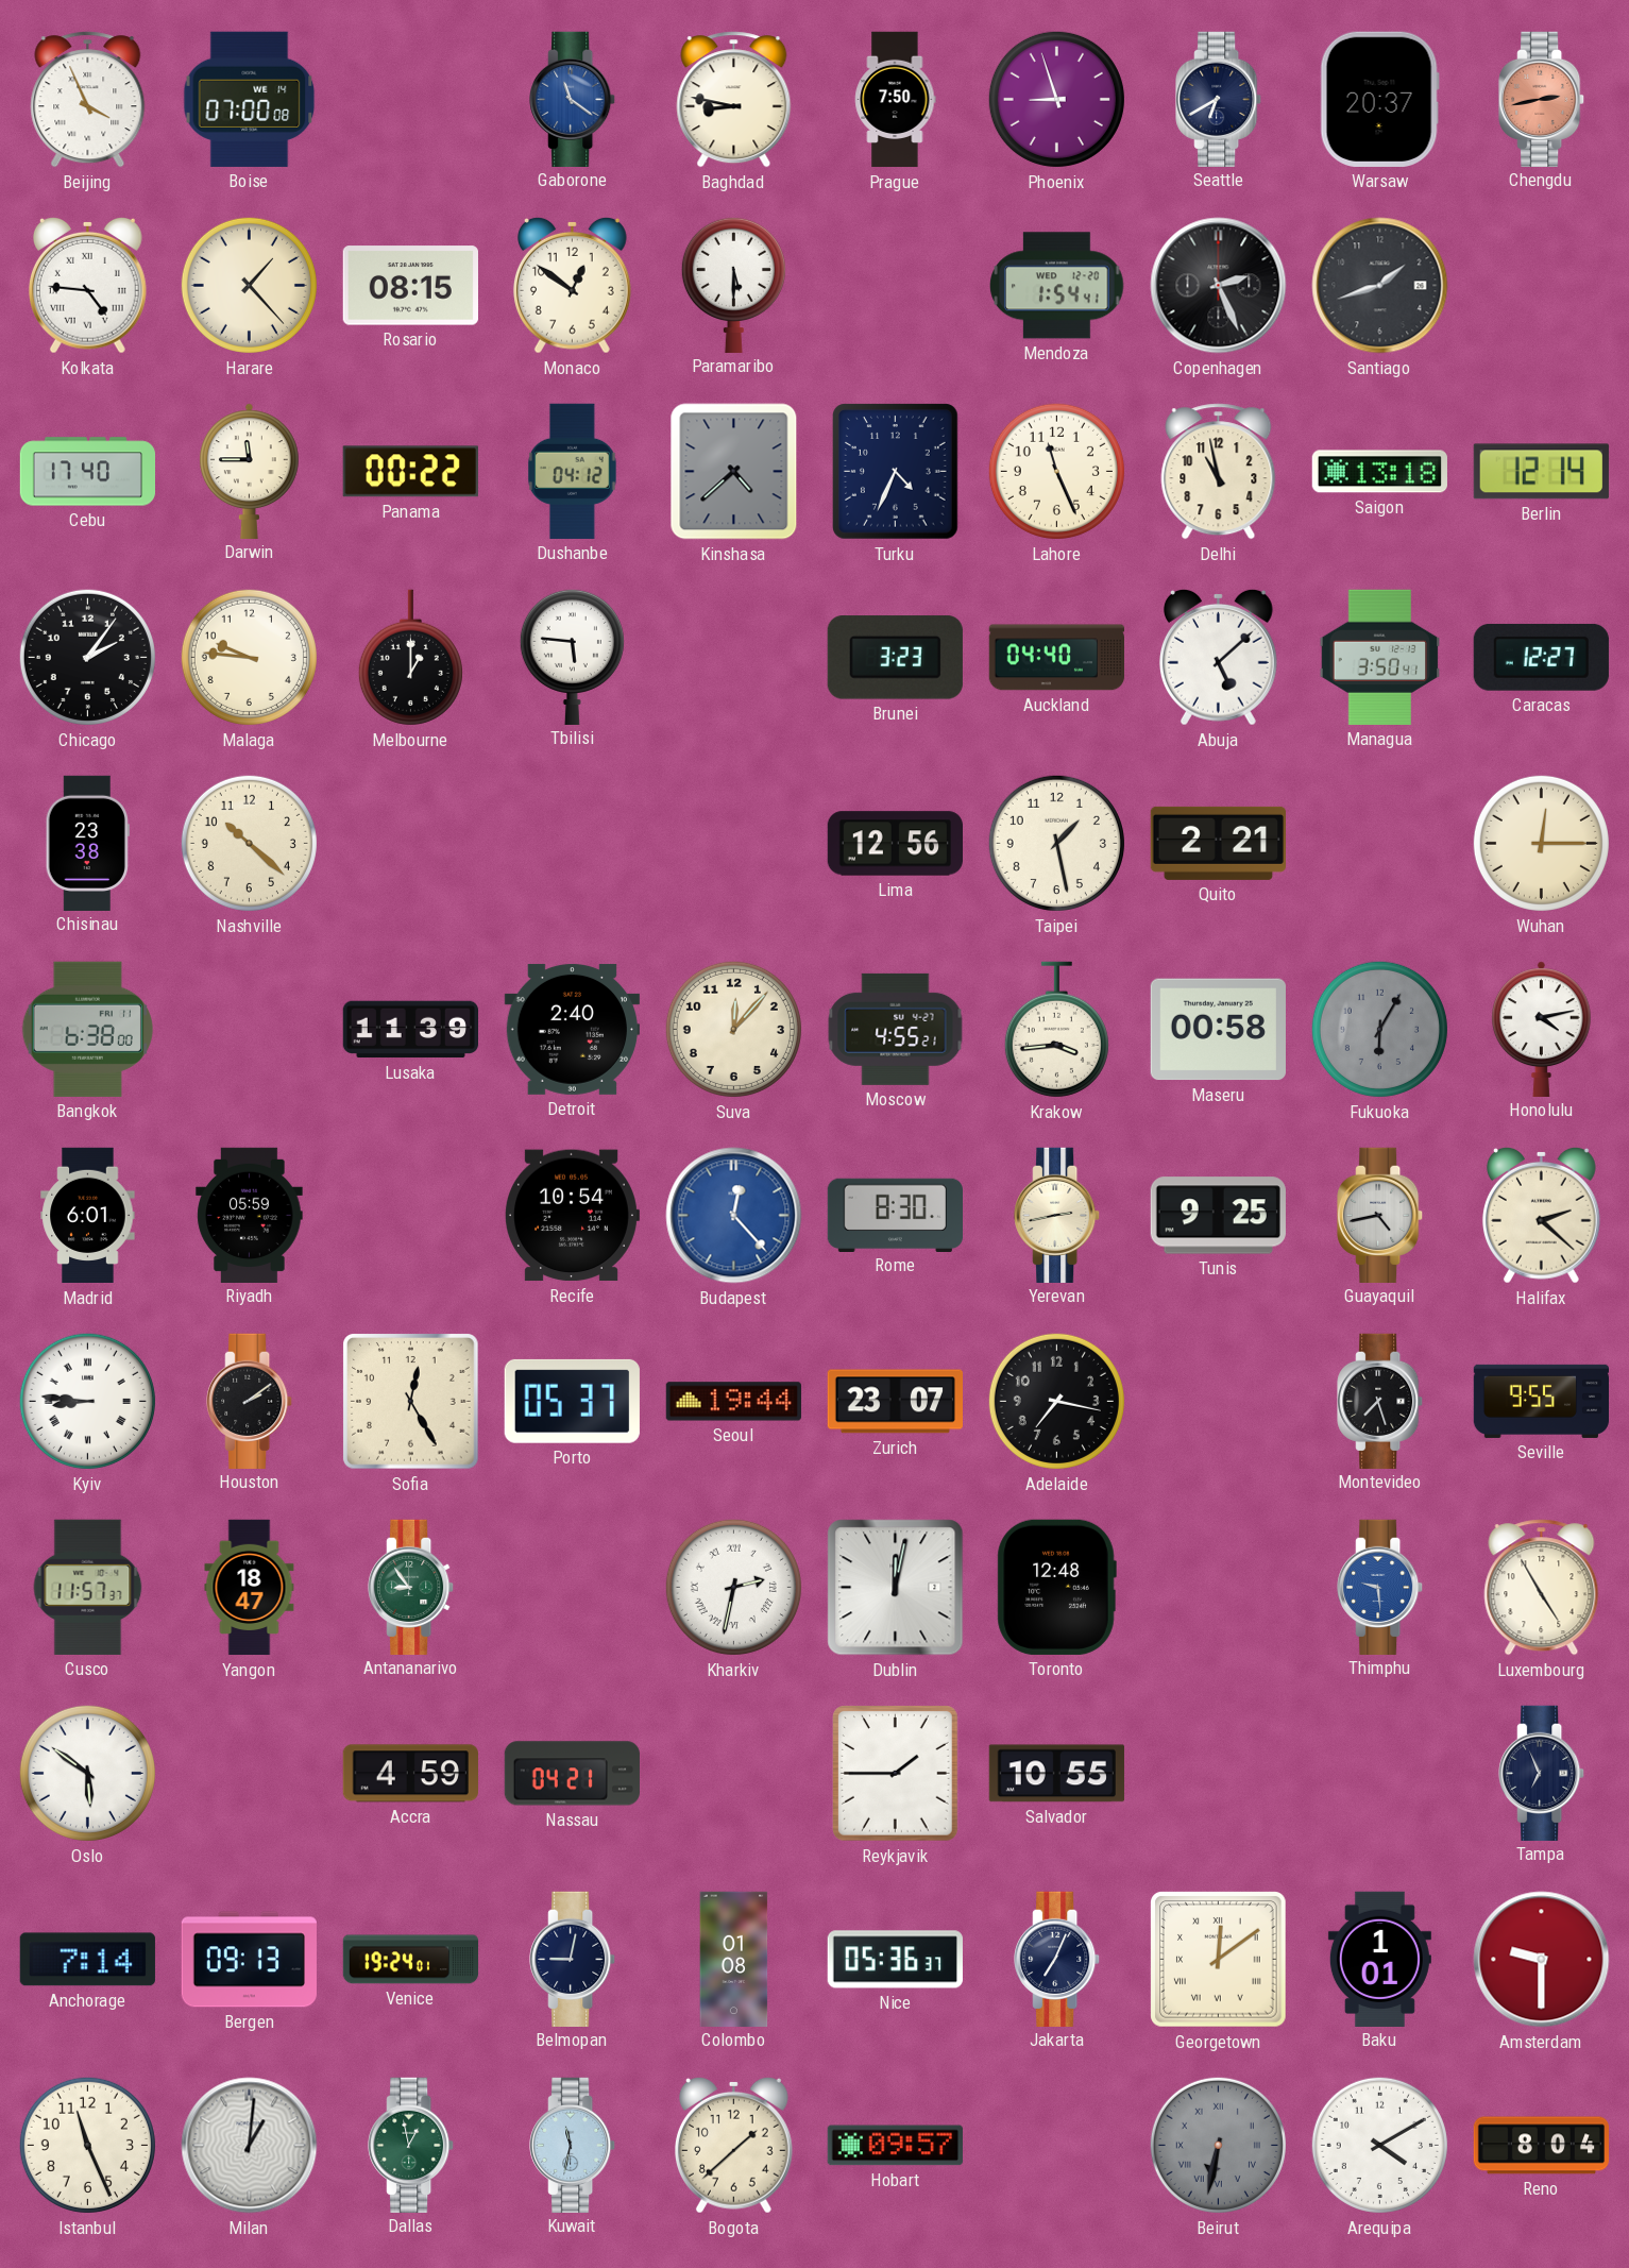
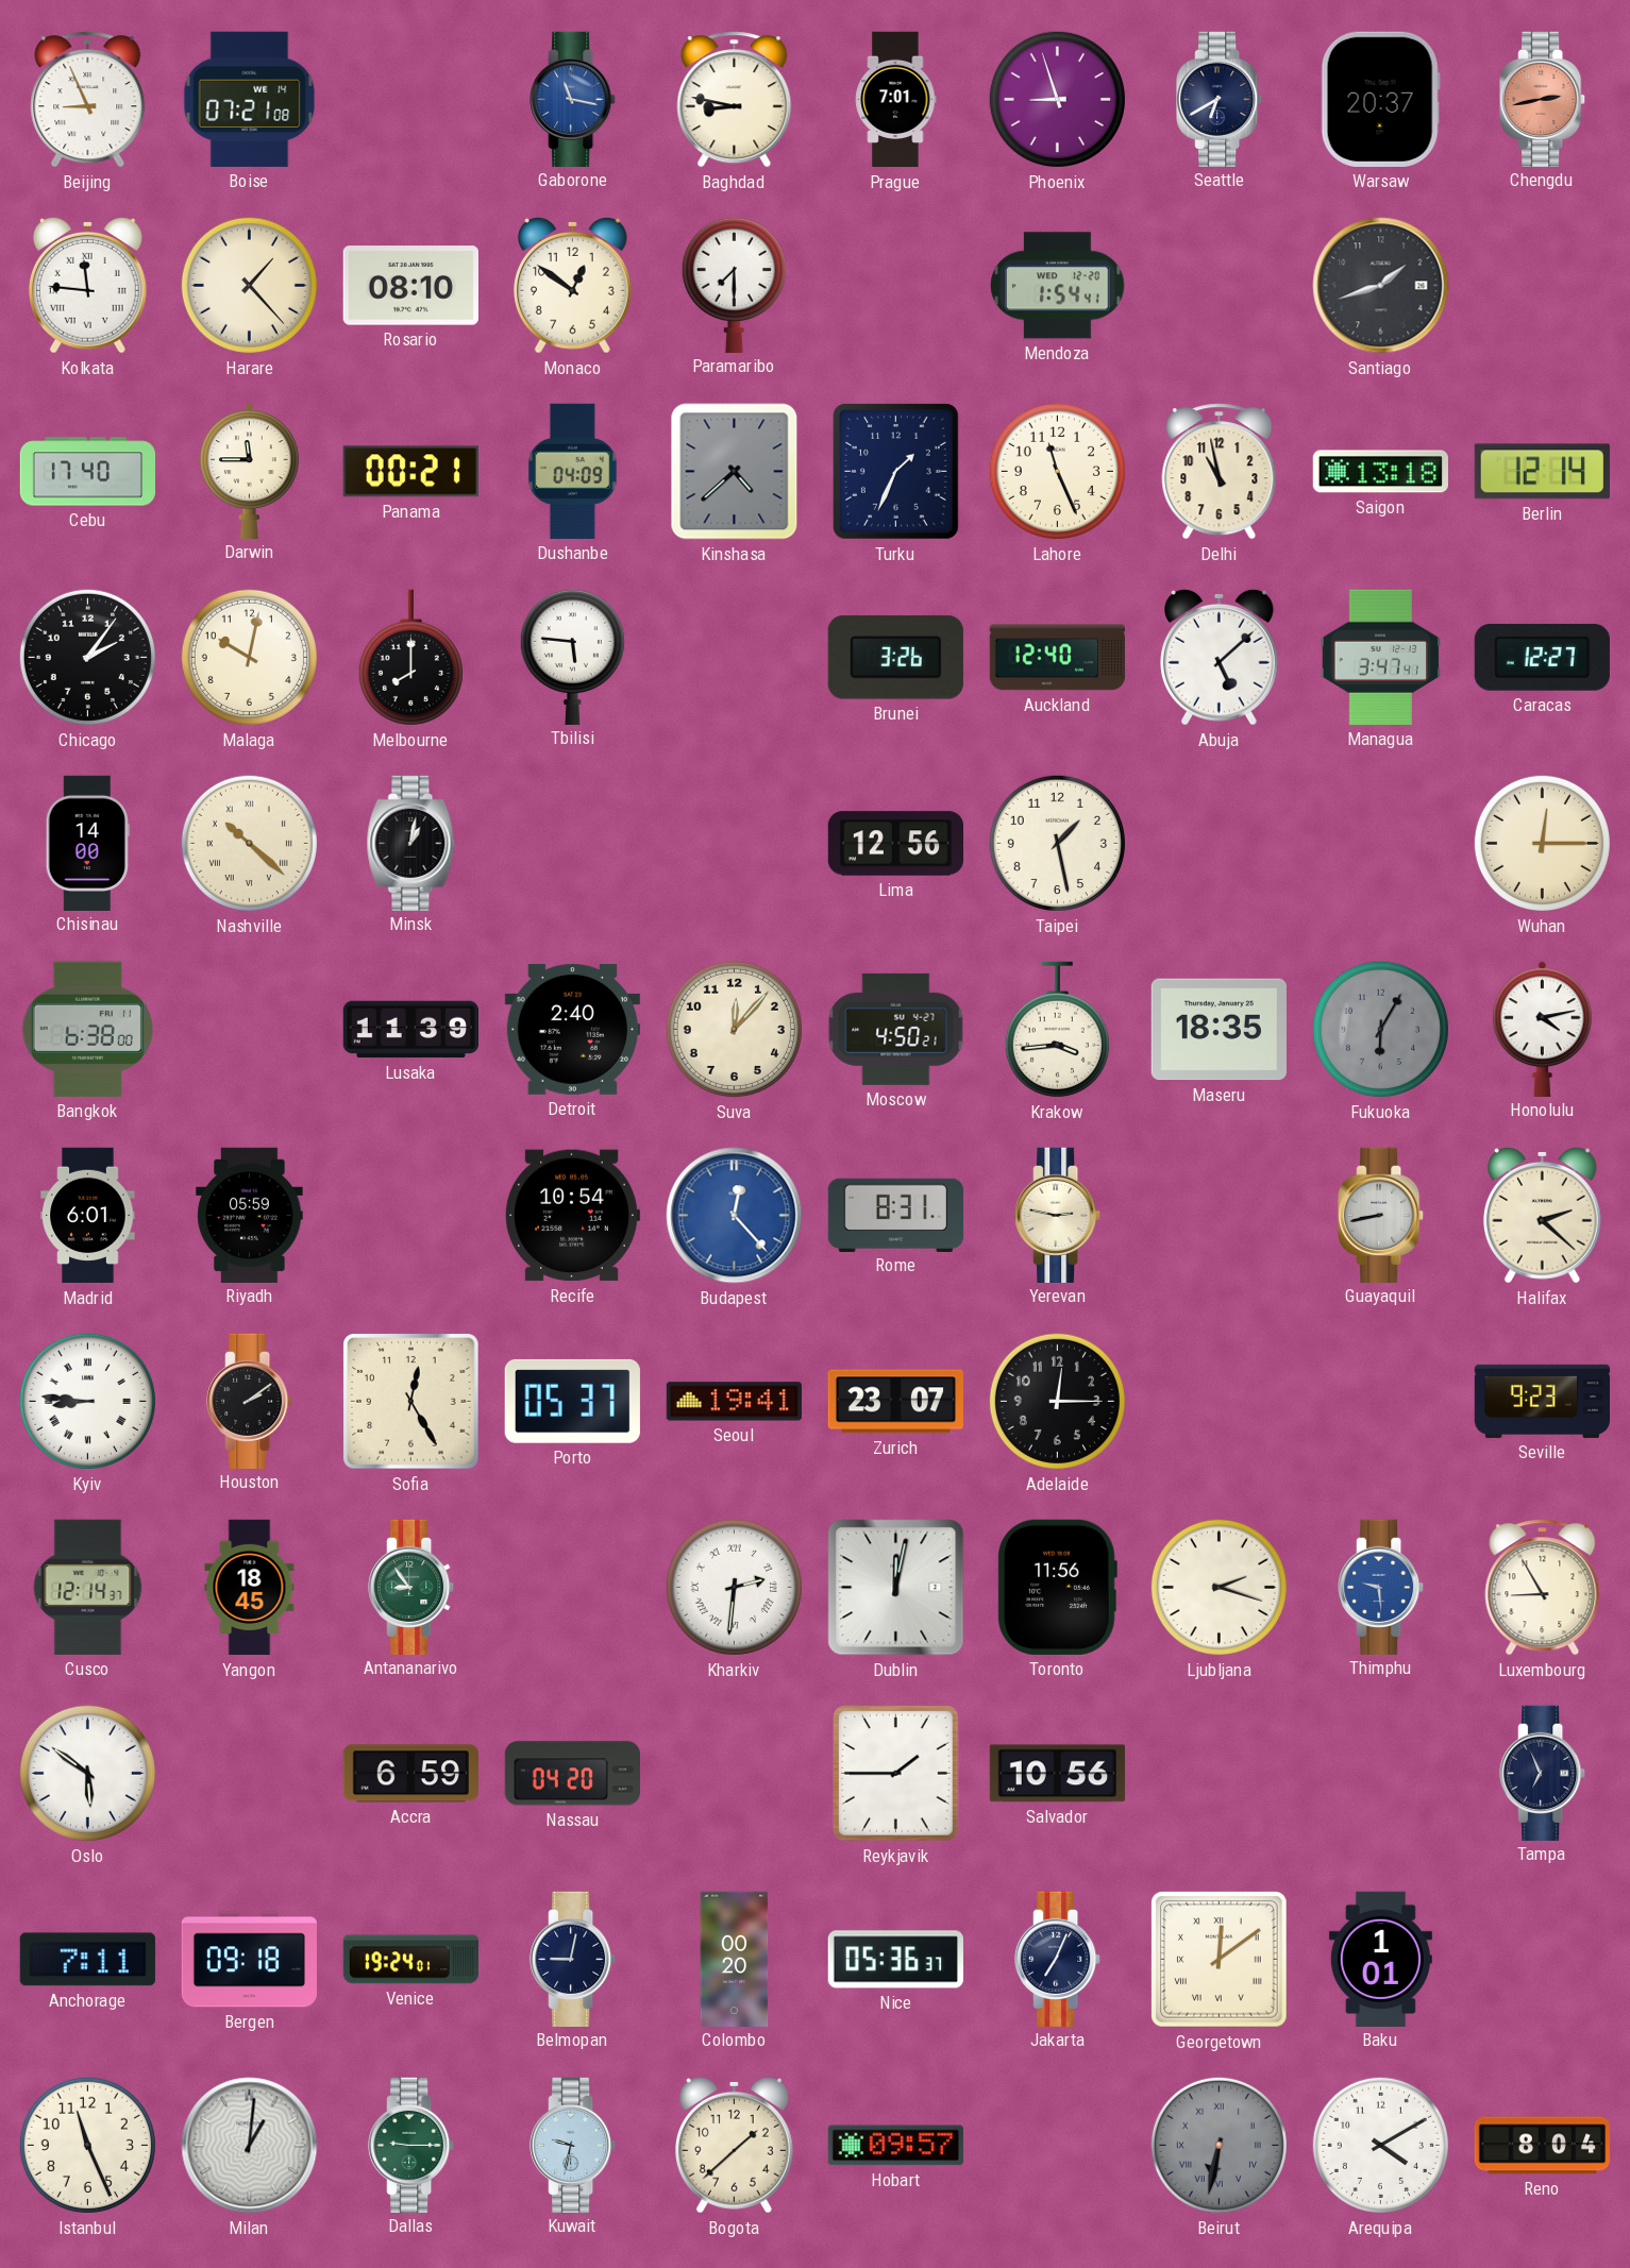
Beijing: 3:56 -> 8:56
Boise: 07:00 -> 07:21
Gaborone: 11:21 -> 11:17
Prague: 7:50 -> 7:01
Kolkata: 4:46 -> 11:46
Rosario: 08:15 -> 08:10
Paramaribo: 5:30 -> 7:30
Copenhagen: 2:26 -> none
Panama: 00:22 -> 00:21
Dushanbe: 04:12 -> 04:09
Turku: 4:34 -> 1:34
Malaga: 9:46 -> 10:02
Melbourne: 1:00 -> 8:00
Brunei: 3:23 -> 3:26
Auckland: 04:40 -> 12:40
Managua: 3:50 -> 3:47
Chisinau: 23:38 -> 14:00
Nashville numerals: Arabic -> Roman
Minsk: none -> 1:02
Quito: 2:21 -> none
Moscow: 4:55 -> 4:50
Maseru: 00:58 -> 18:35
Rome: 8:30 -> 8:31
Yerevan: 2:43 -> 2:47
Tunis: 9:25 -> none
Guayaquil: 4:43 -> 8:43
Seoul: 19:44 -> 19:41
Adelaide: 7:17 -> 12:15
Montevideo: 7:27 -> none
Seville: 9:55 -> 9:23
Cusco: 11:57 -> 12:14
Yangon: 18:47 -> 18:45
Kharkiv: 2:32 -> 2:31
Toronto: 12:48 -> 11:56
Ljubljana: none -> 2:18
Luxembourg: 4:55 -> 8:55
Accra: 4:59 -> 6:59
Nassau: 04:21 -> 04:20
Salvador: 10:55 -> 10:56
Anchorage: 7:14 -> 7:11
Bergen: 09:13 -> 09:18
Colombo: 01:08 -> 00:20
Amsterdam: 9:30 -> none
Dallas: 12:58 -> 9:15
Kuwait: 11:32 -> 9:32
